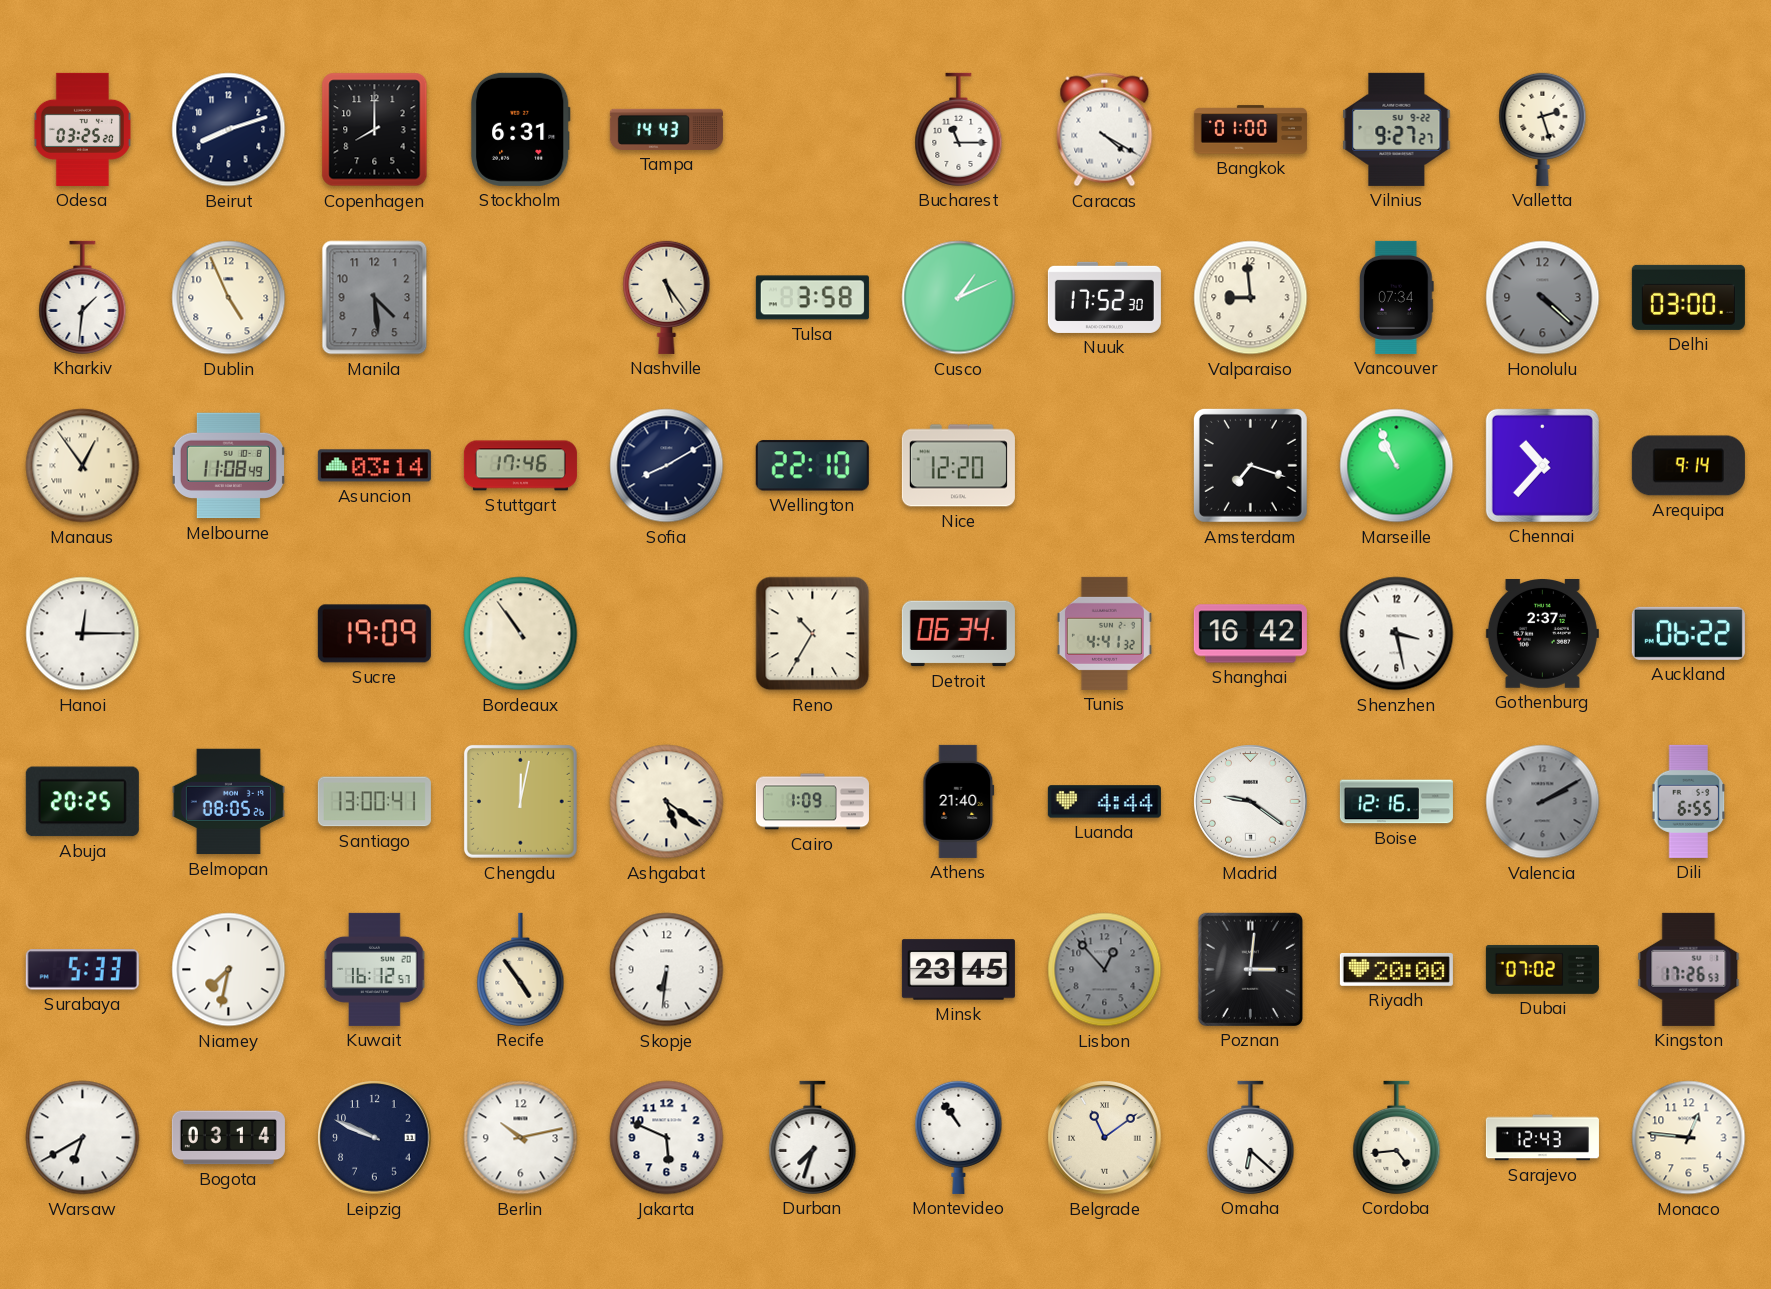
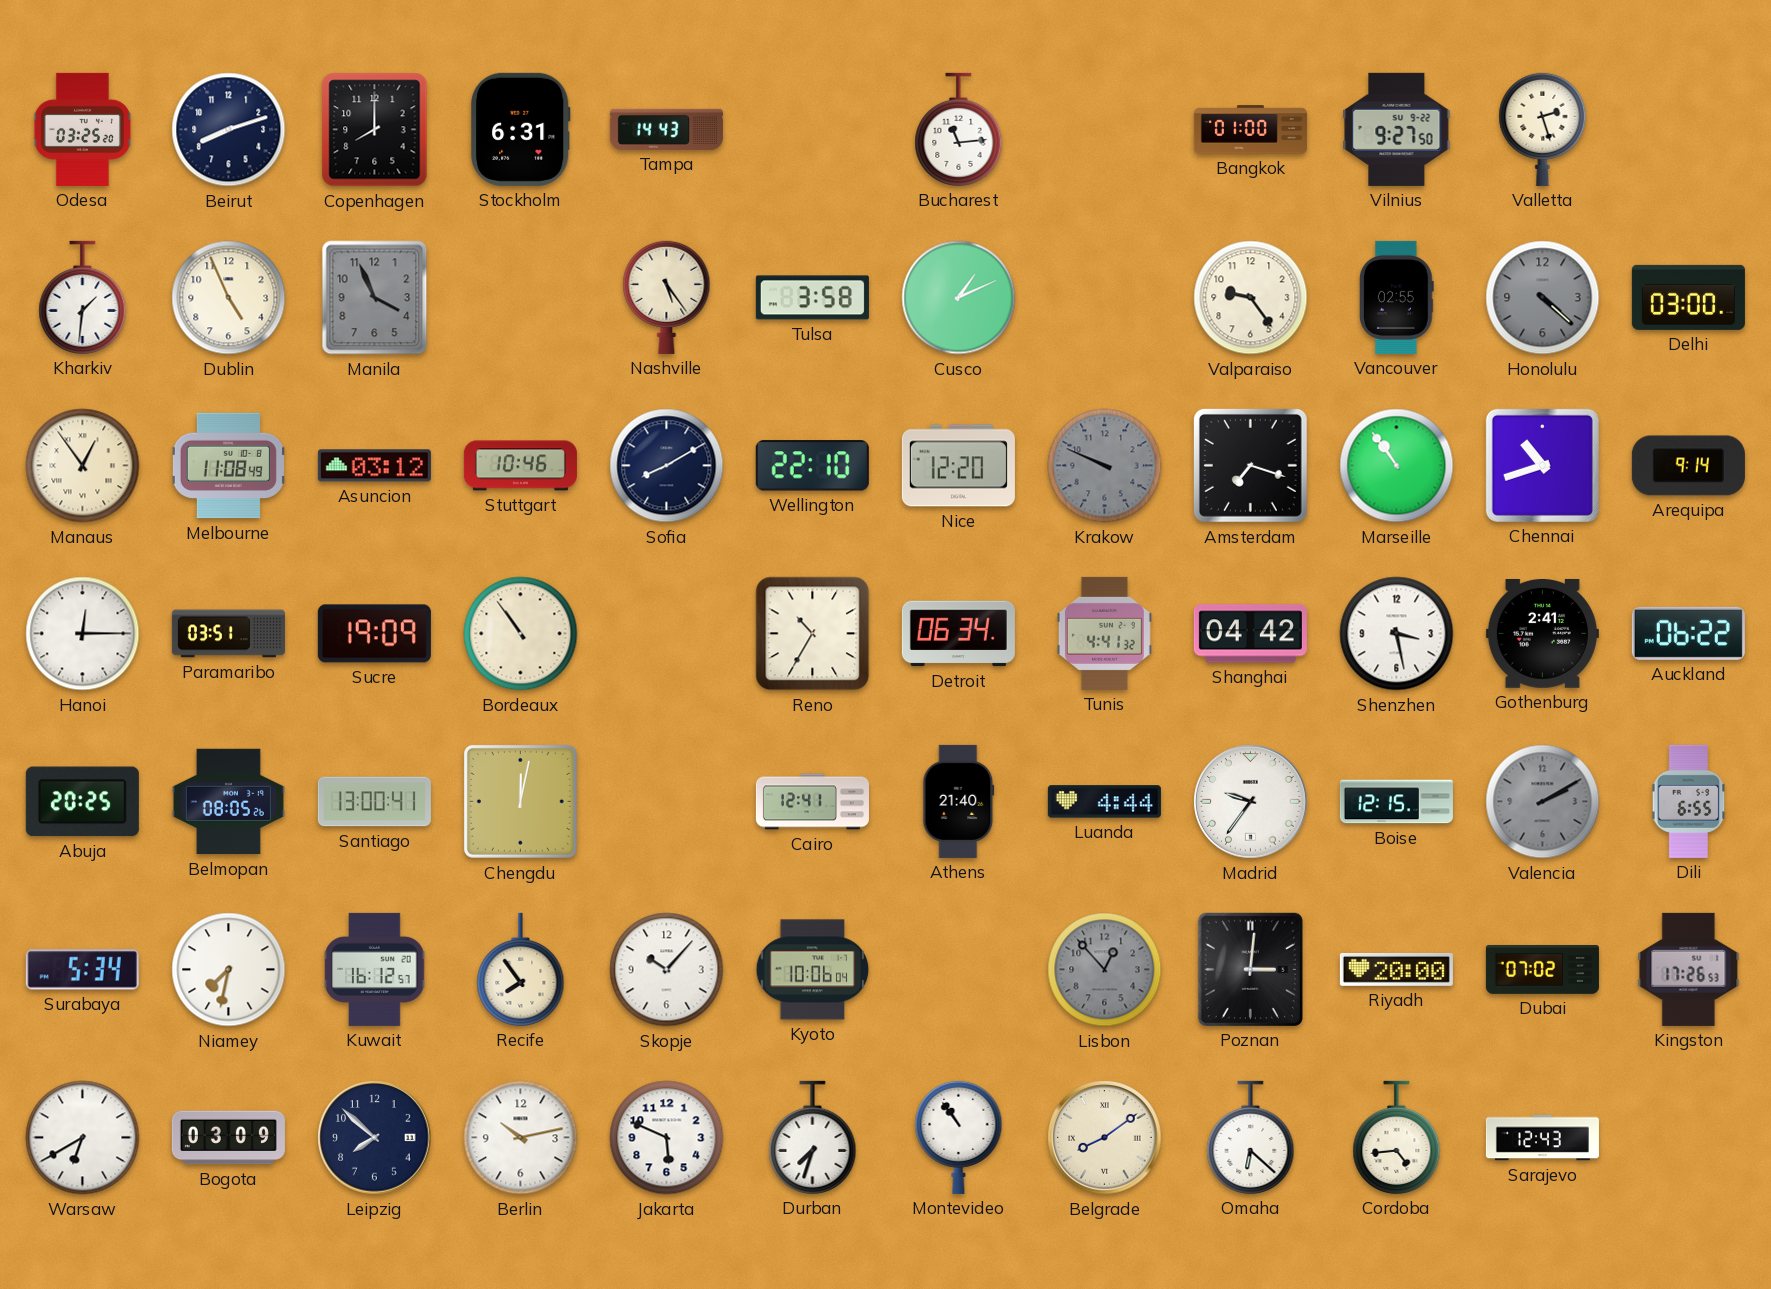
Bucharest: 11:15 -> 11:14
Caracas: 4:20 -> none
Vilnius: 9:27:27 -> 9:27:50
Manila: 4:29 -> 3:56
Nuuk: 17:52 -> none
Valparaiso: 8:59 -> 9:24
Vancouver: 07:34 -> 02:55
Asuncion: 03:14 -> 03:12
Stuttgart: 17:46 -> 10:46
Krakow: none -> 9:49
Marseille: 10:56 -> 10:54
Chennai: 10:37 -> 10:42
Paramaribo: none -> 03:51
Shanghai: 16:42 -> 04:42
Gothenburg: 2:37 -> 2:41
Ashgabat: 5:21 -> none
Cairo: 1:09 -> 12:41
Madrid: 9:21 -> 9:36
Boise: 12:16 -> 12:15
Surabaya: 5:33 -> 5:34
Recife: 4:54 -> 7:54
Skopje: 6:31 -> 10:07
Kyoto: none -> 10:06
Minsk: 23:45 -> none
Bogota: 03:14 -> 03:09
Leipzig: 9:49 -> 7:52
Belgrade: 11:09 -> 8:09
Monaco: 12:46 -> none
